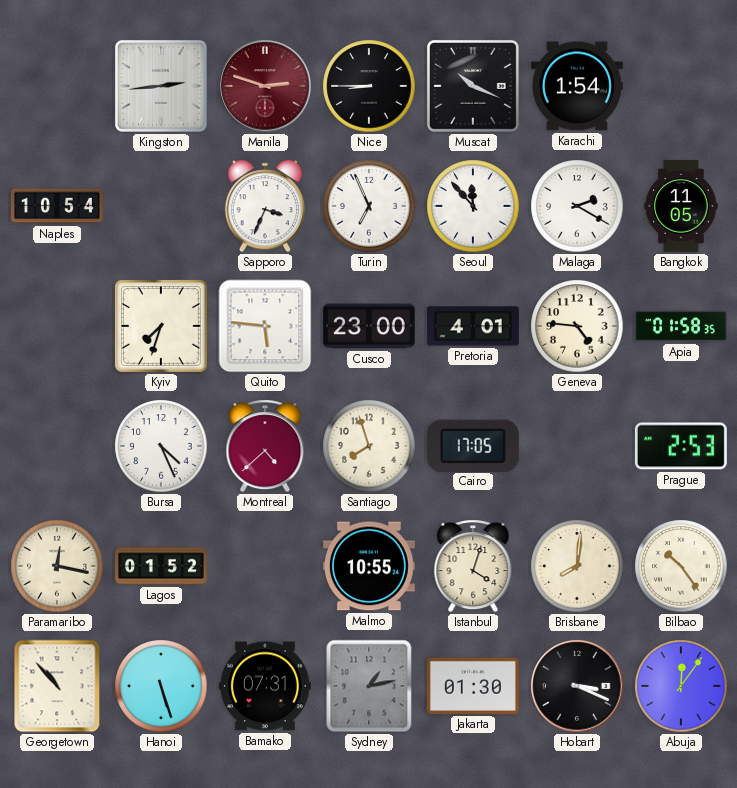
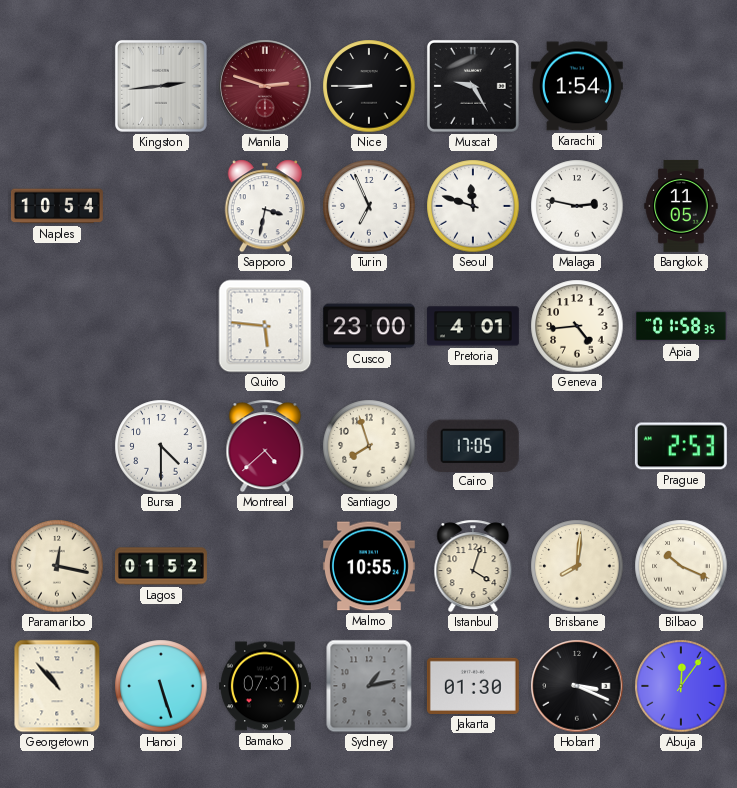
Muscat: 10:19 -> 9:25
Sapporo: 3:34 -> 3:32
Seoul: 11:53 -> 11:48
Malaga: 2:20 -> 2:47
Kyiv: 7:33 -> none
Geneva: 4:46 -> 4:44
Bursa: 4:26 -> 4:30
Bilbao: 10:24 -> 10:19
